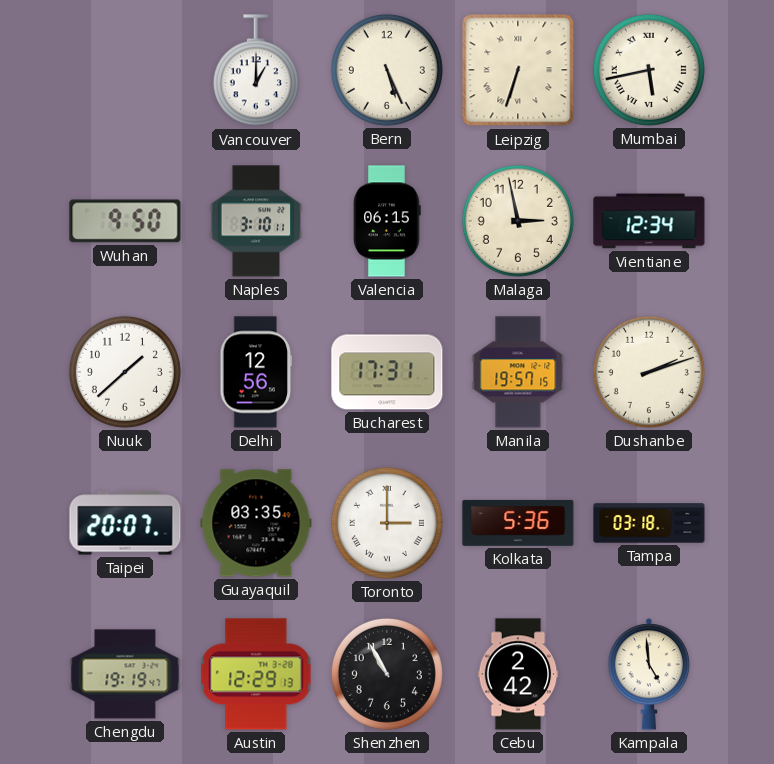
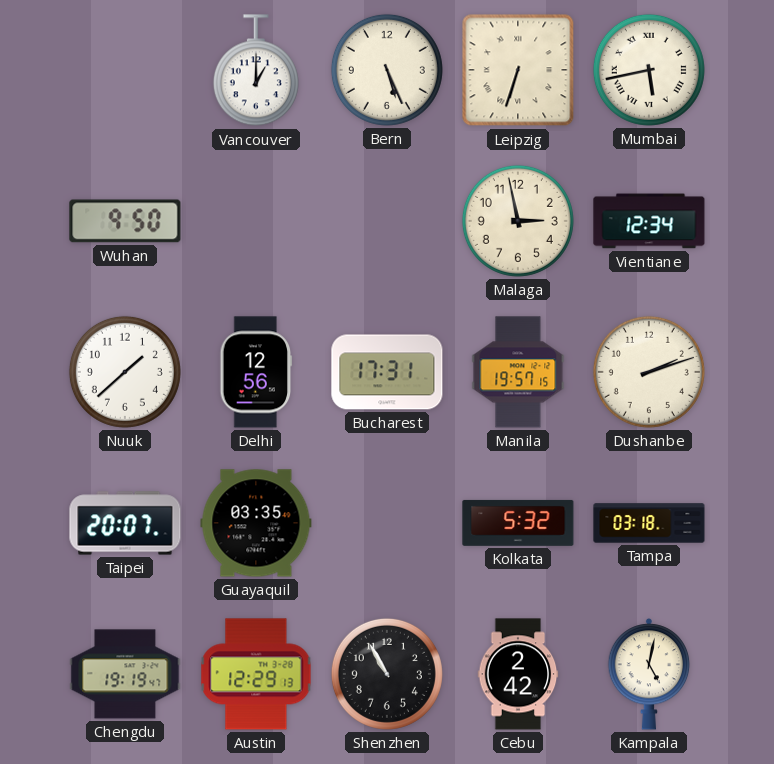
Naples: 3:10 -> none
Valencia: 06:15 -> none
Toronto: 3:00 -> none
Kolkata: 5:36 -> 5:32
Kampala: 4:59 -> 5:02
